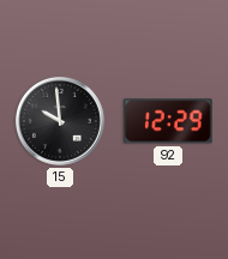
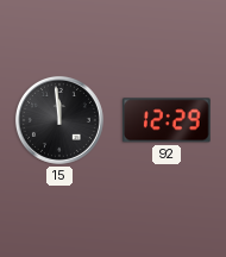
15: 9:59 -> 11:59
